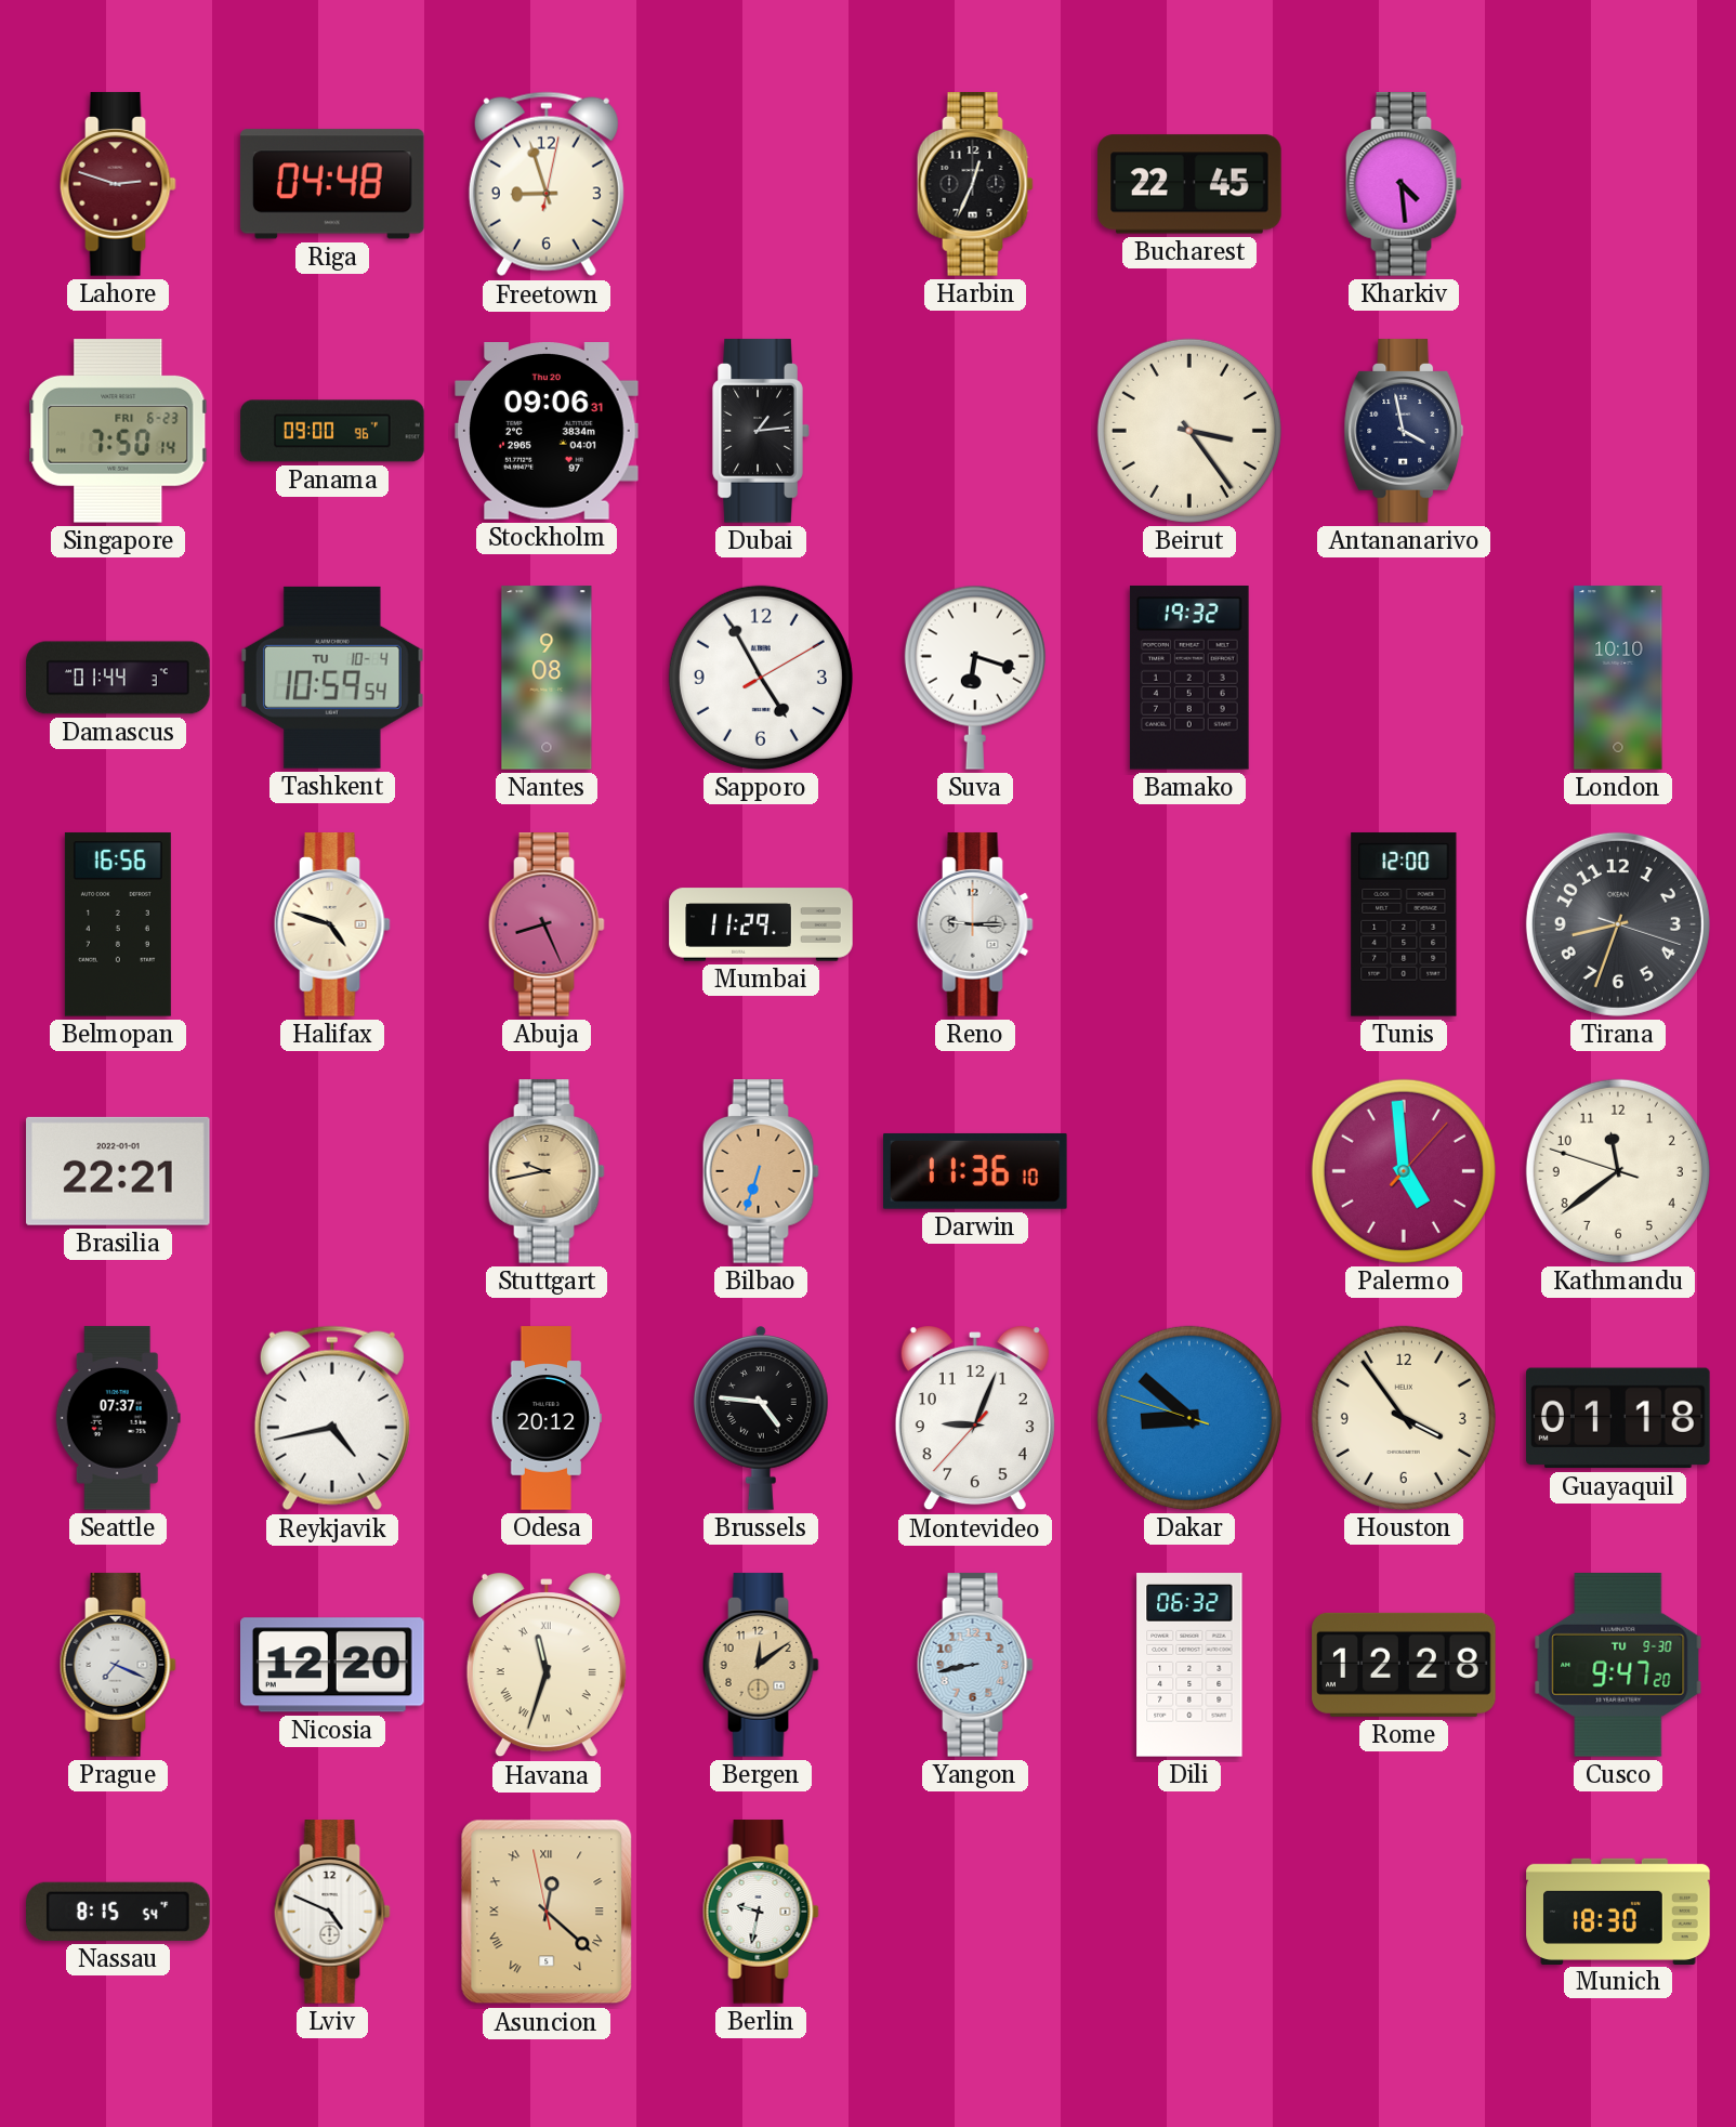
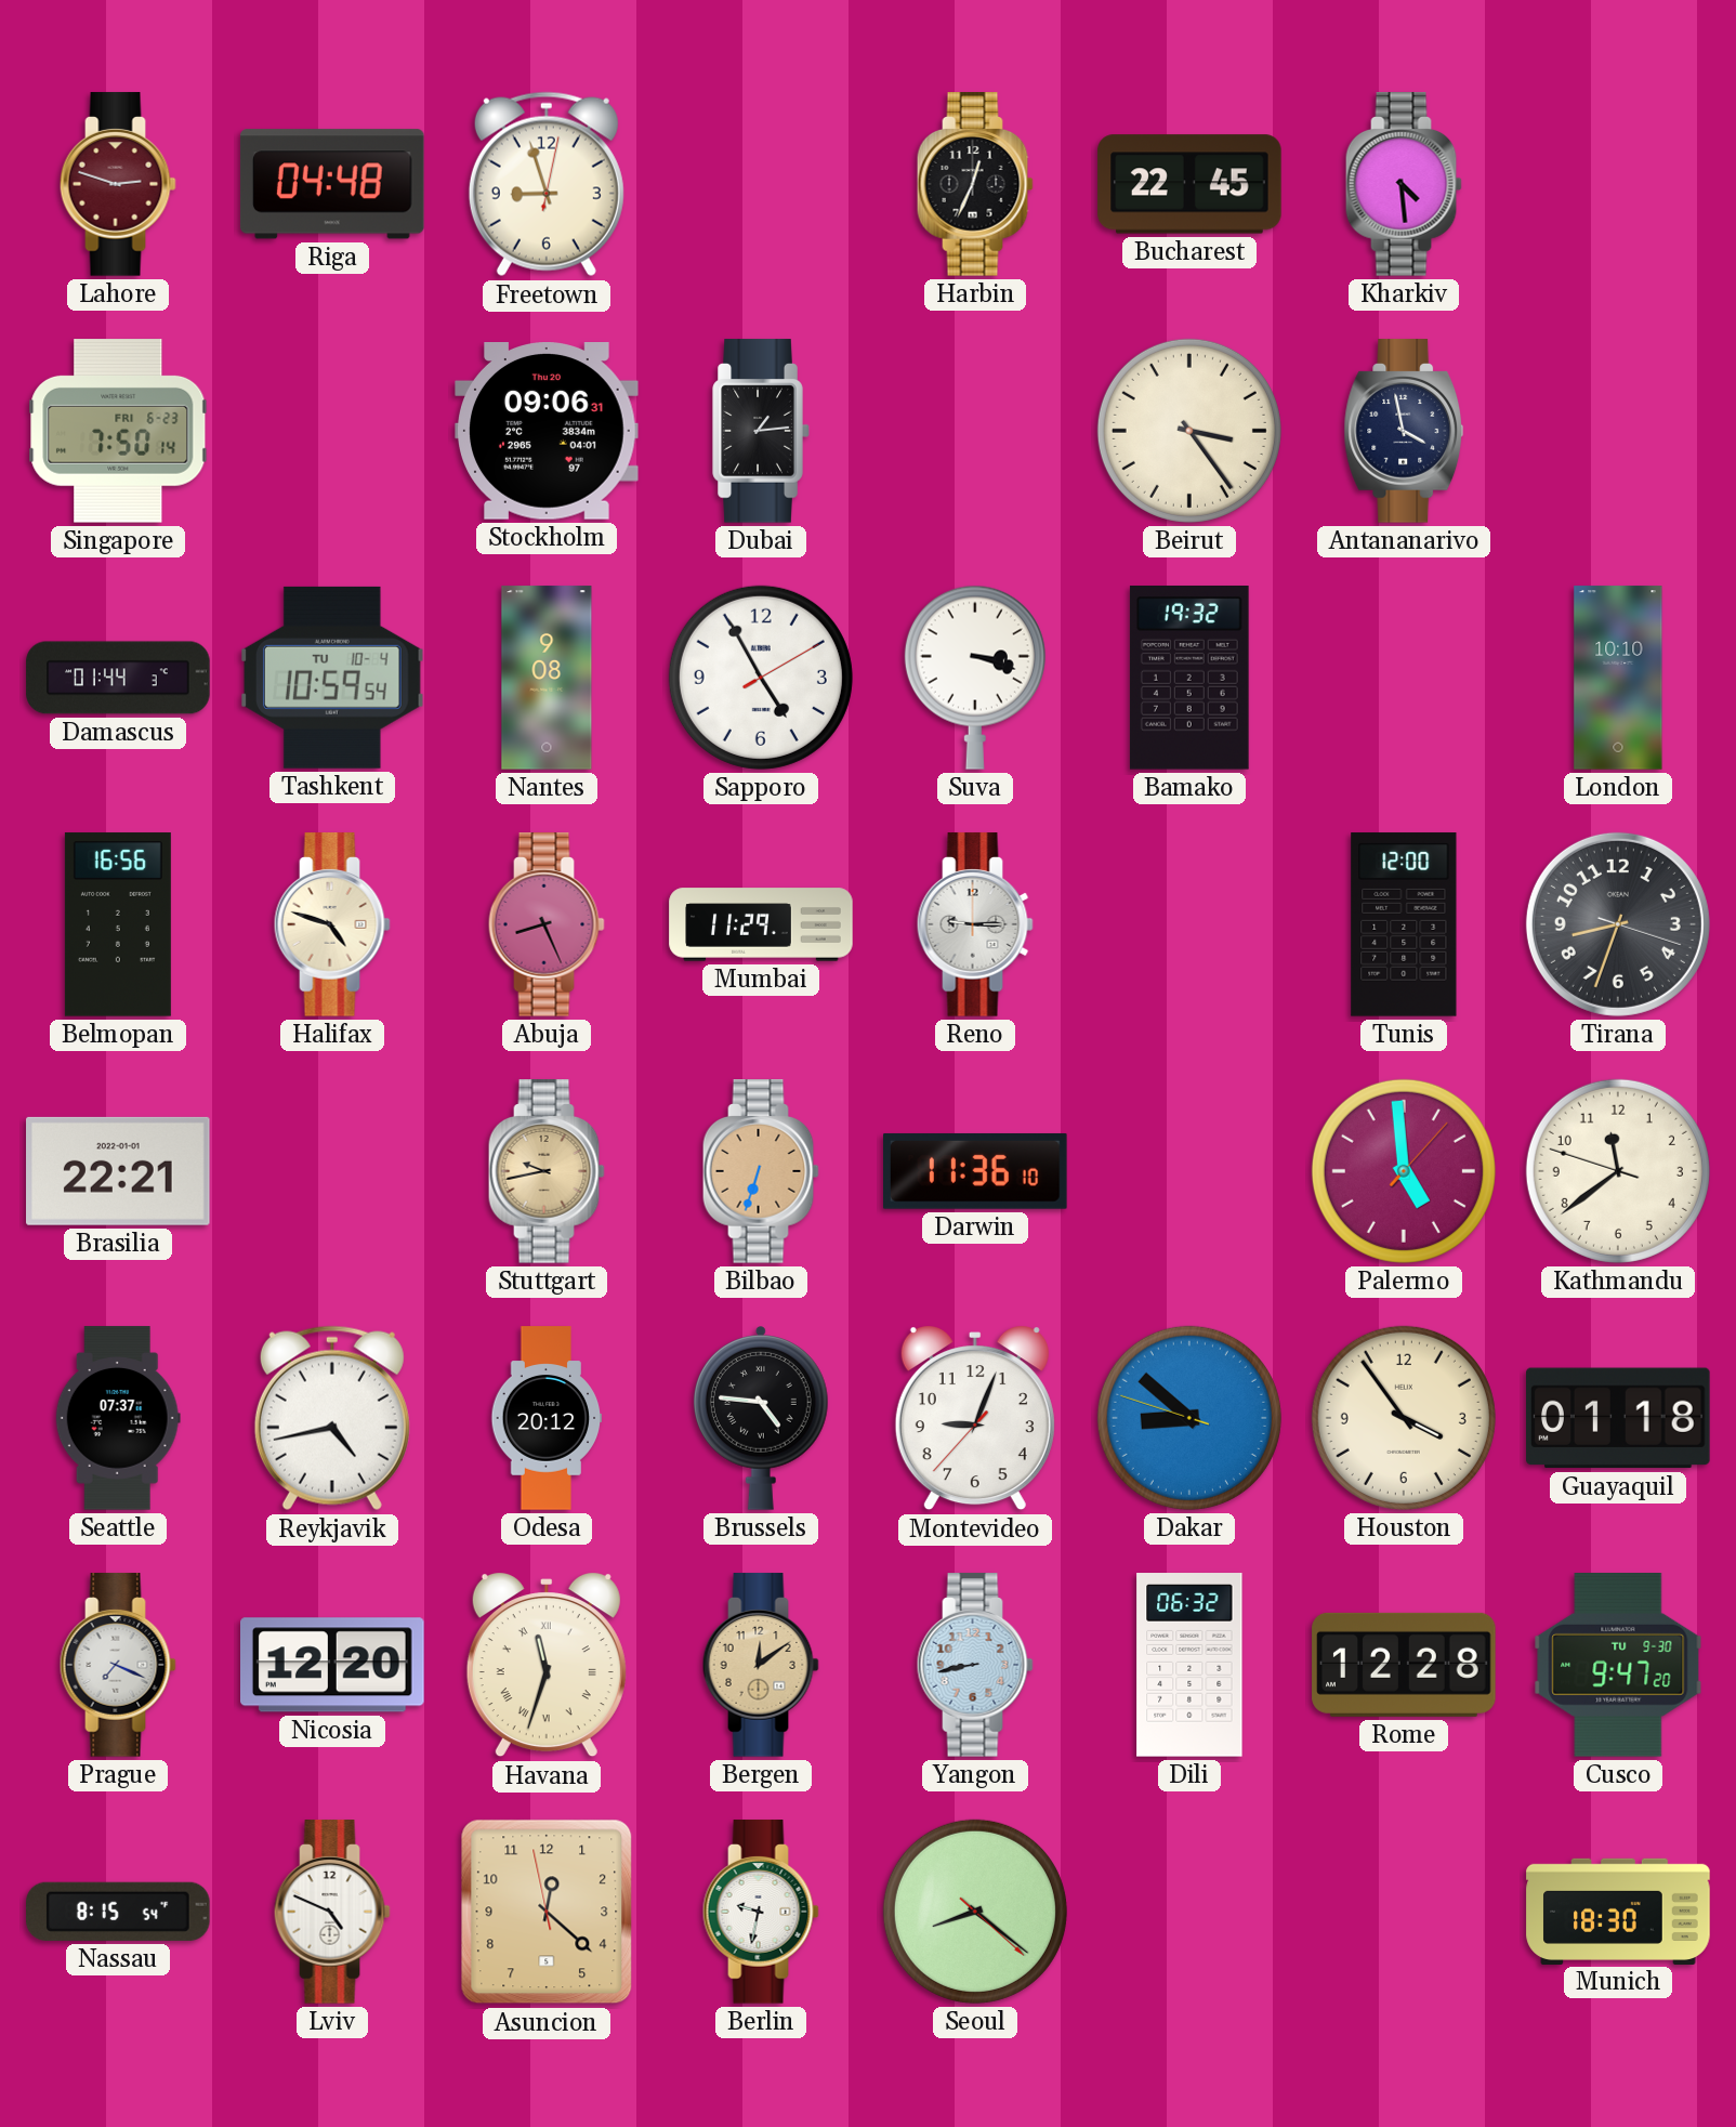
Panama: 09:00 -> none
Suva: 6:18 -> 3:18
Asuncion numerals: Roman -> Arabic
Seoul: none -> 8:21
